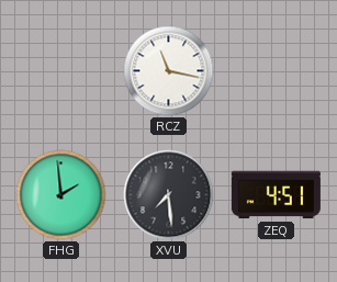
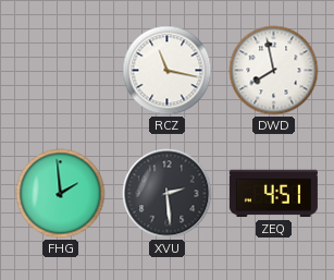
DWD: none -> 7:58
XVU: 7:29 -> 2:29
